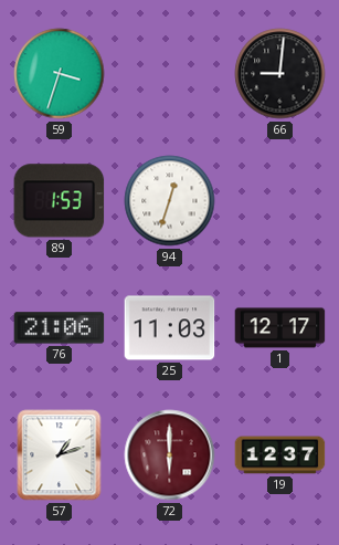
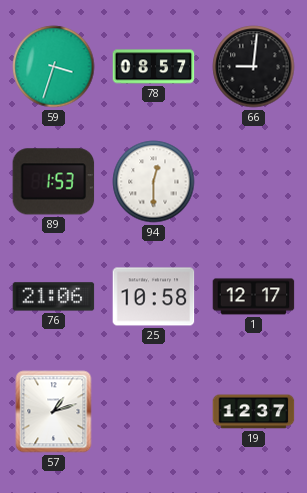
78: none -> 08:57
94: 12:33 -> 12:30
25: 11:03 -> 10:58
72: 6:00 -> none
